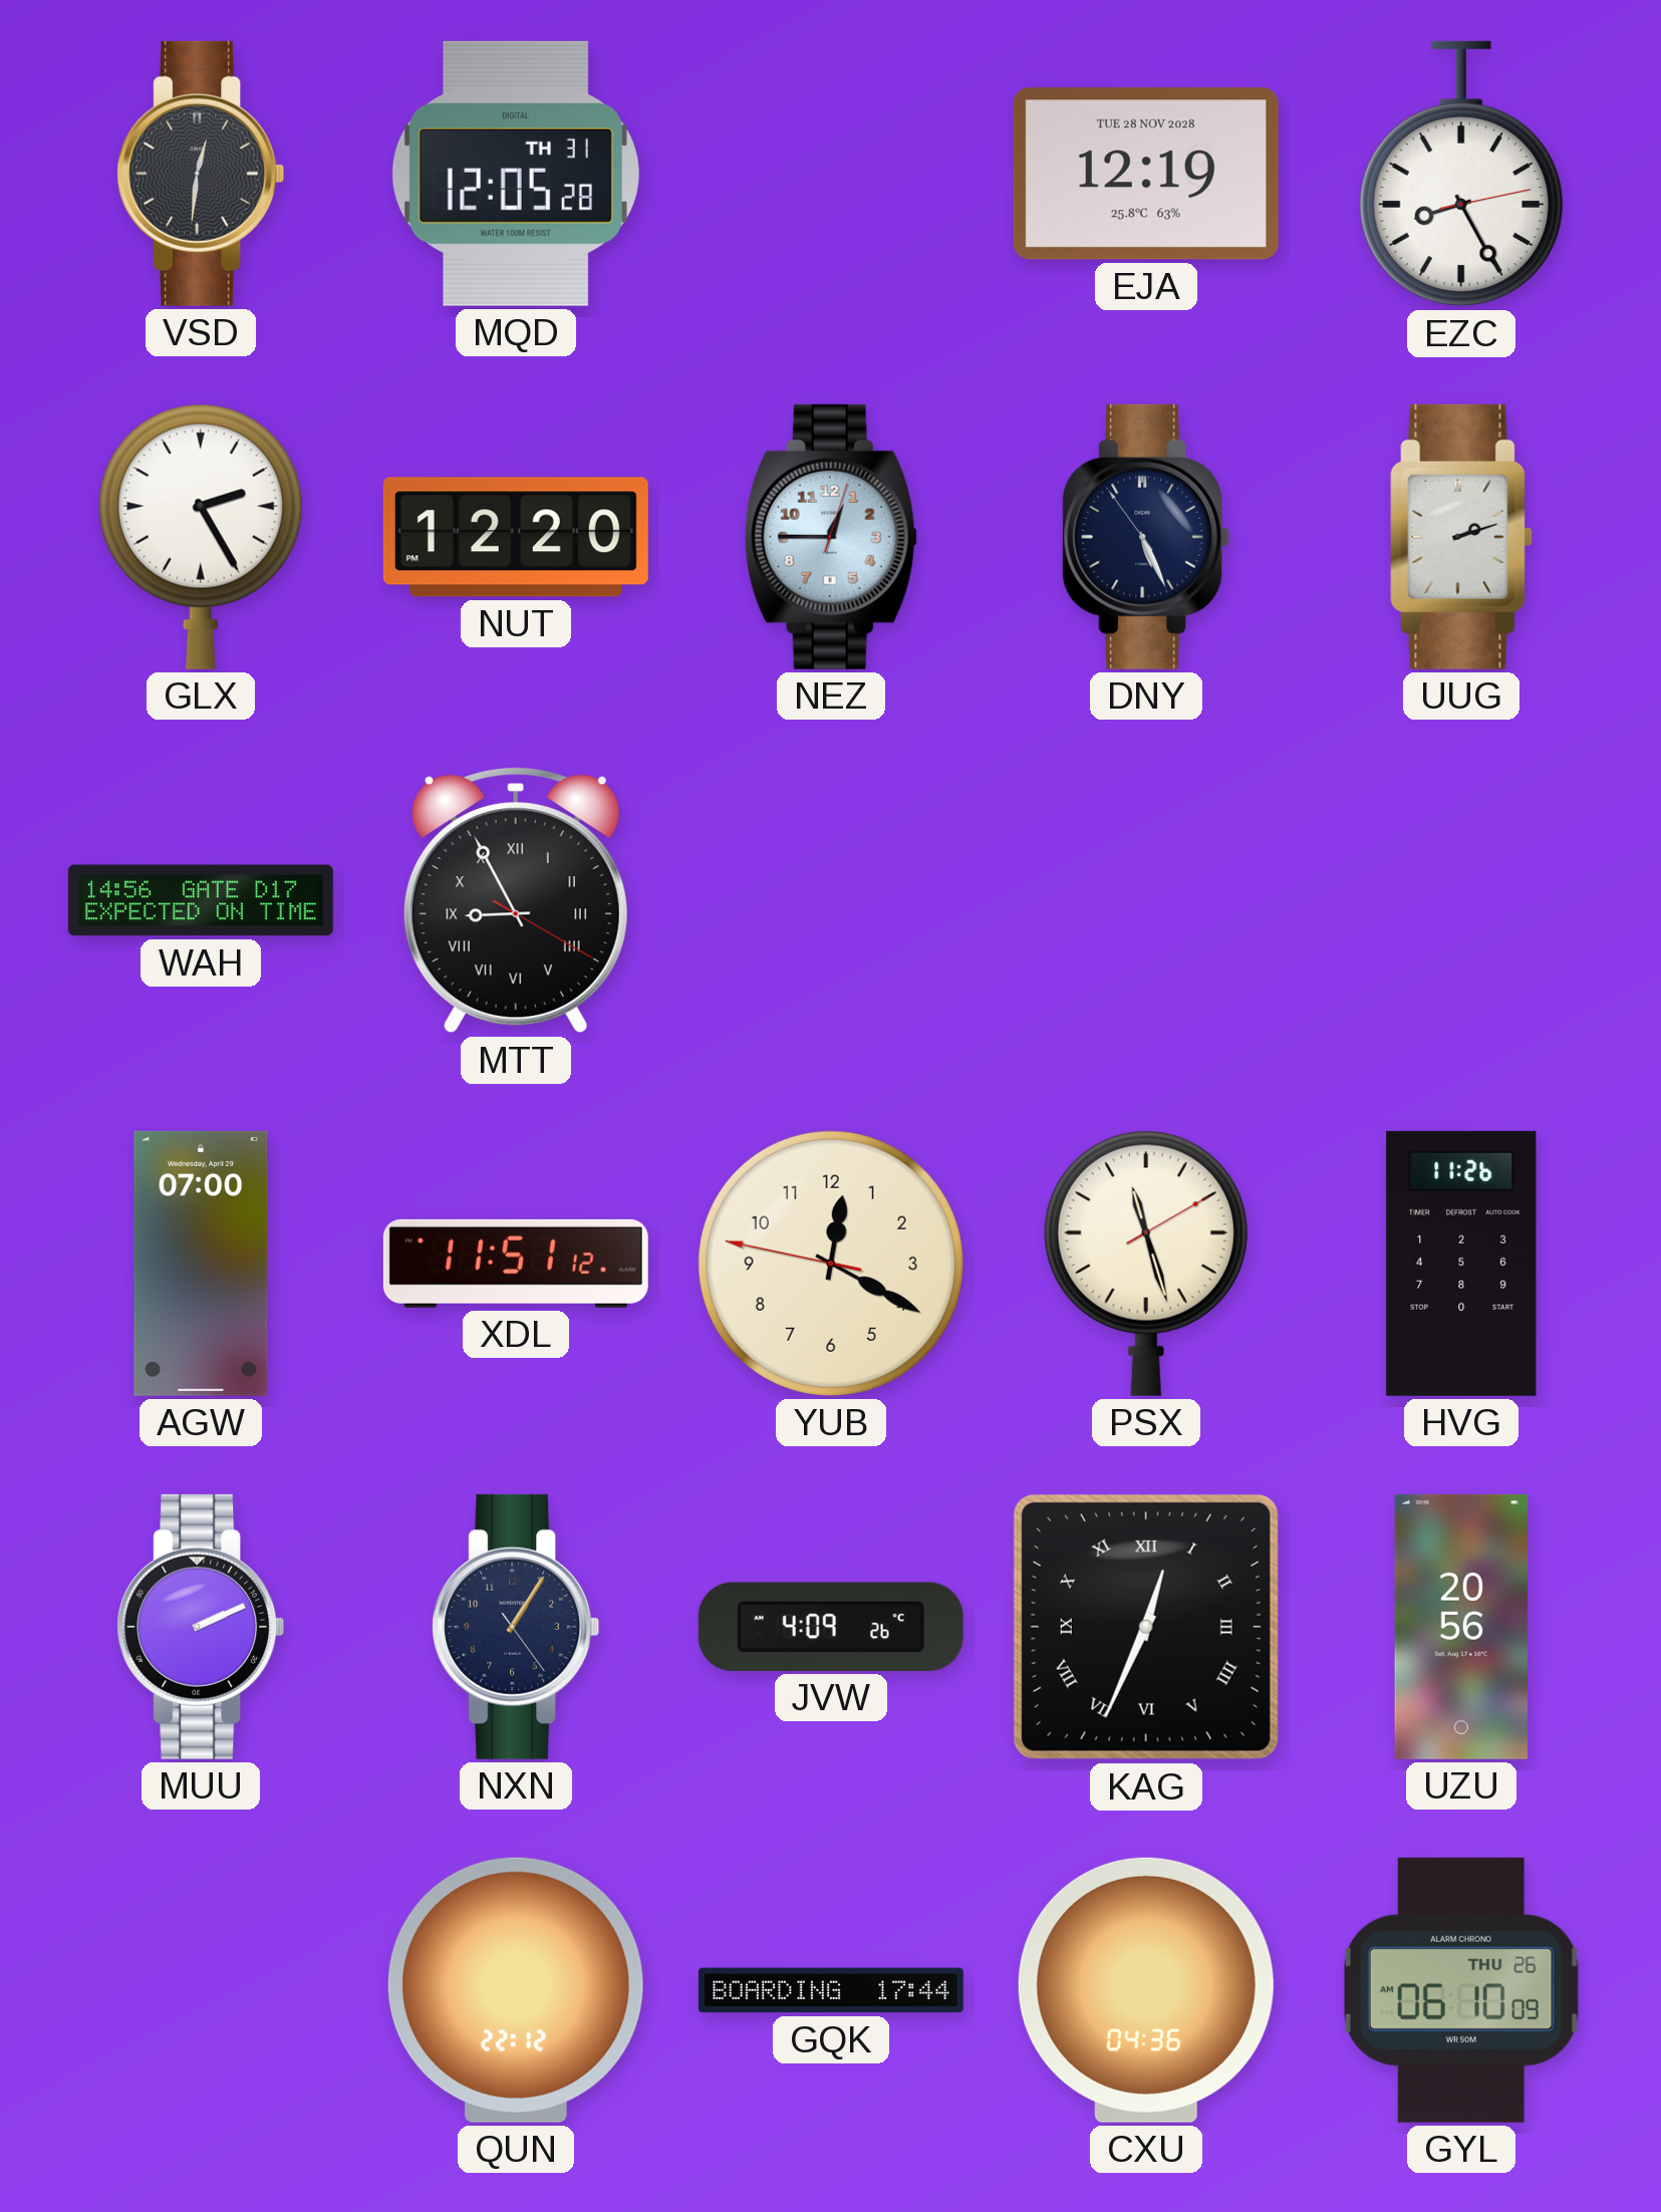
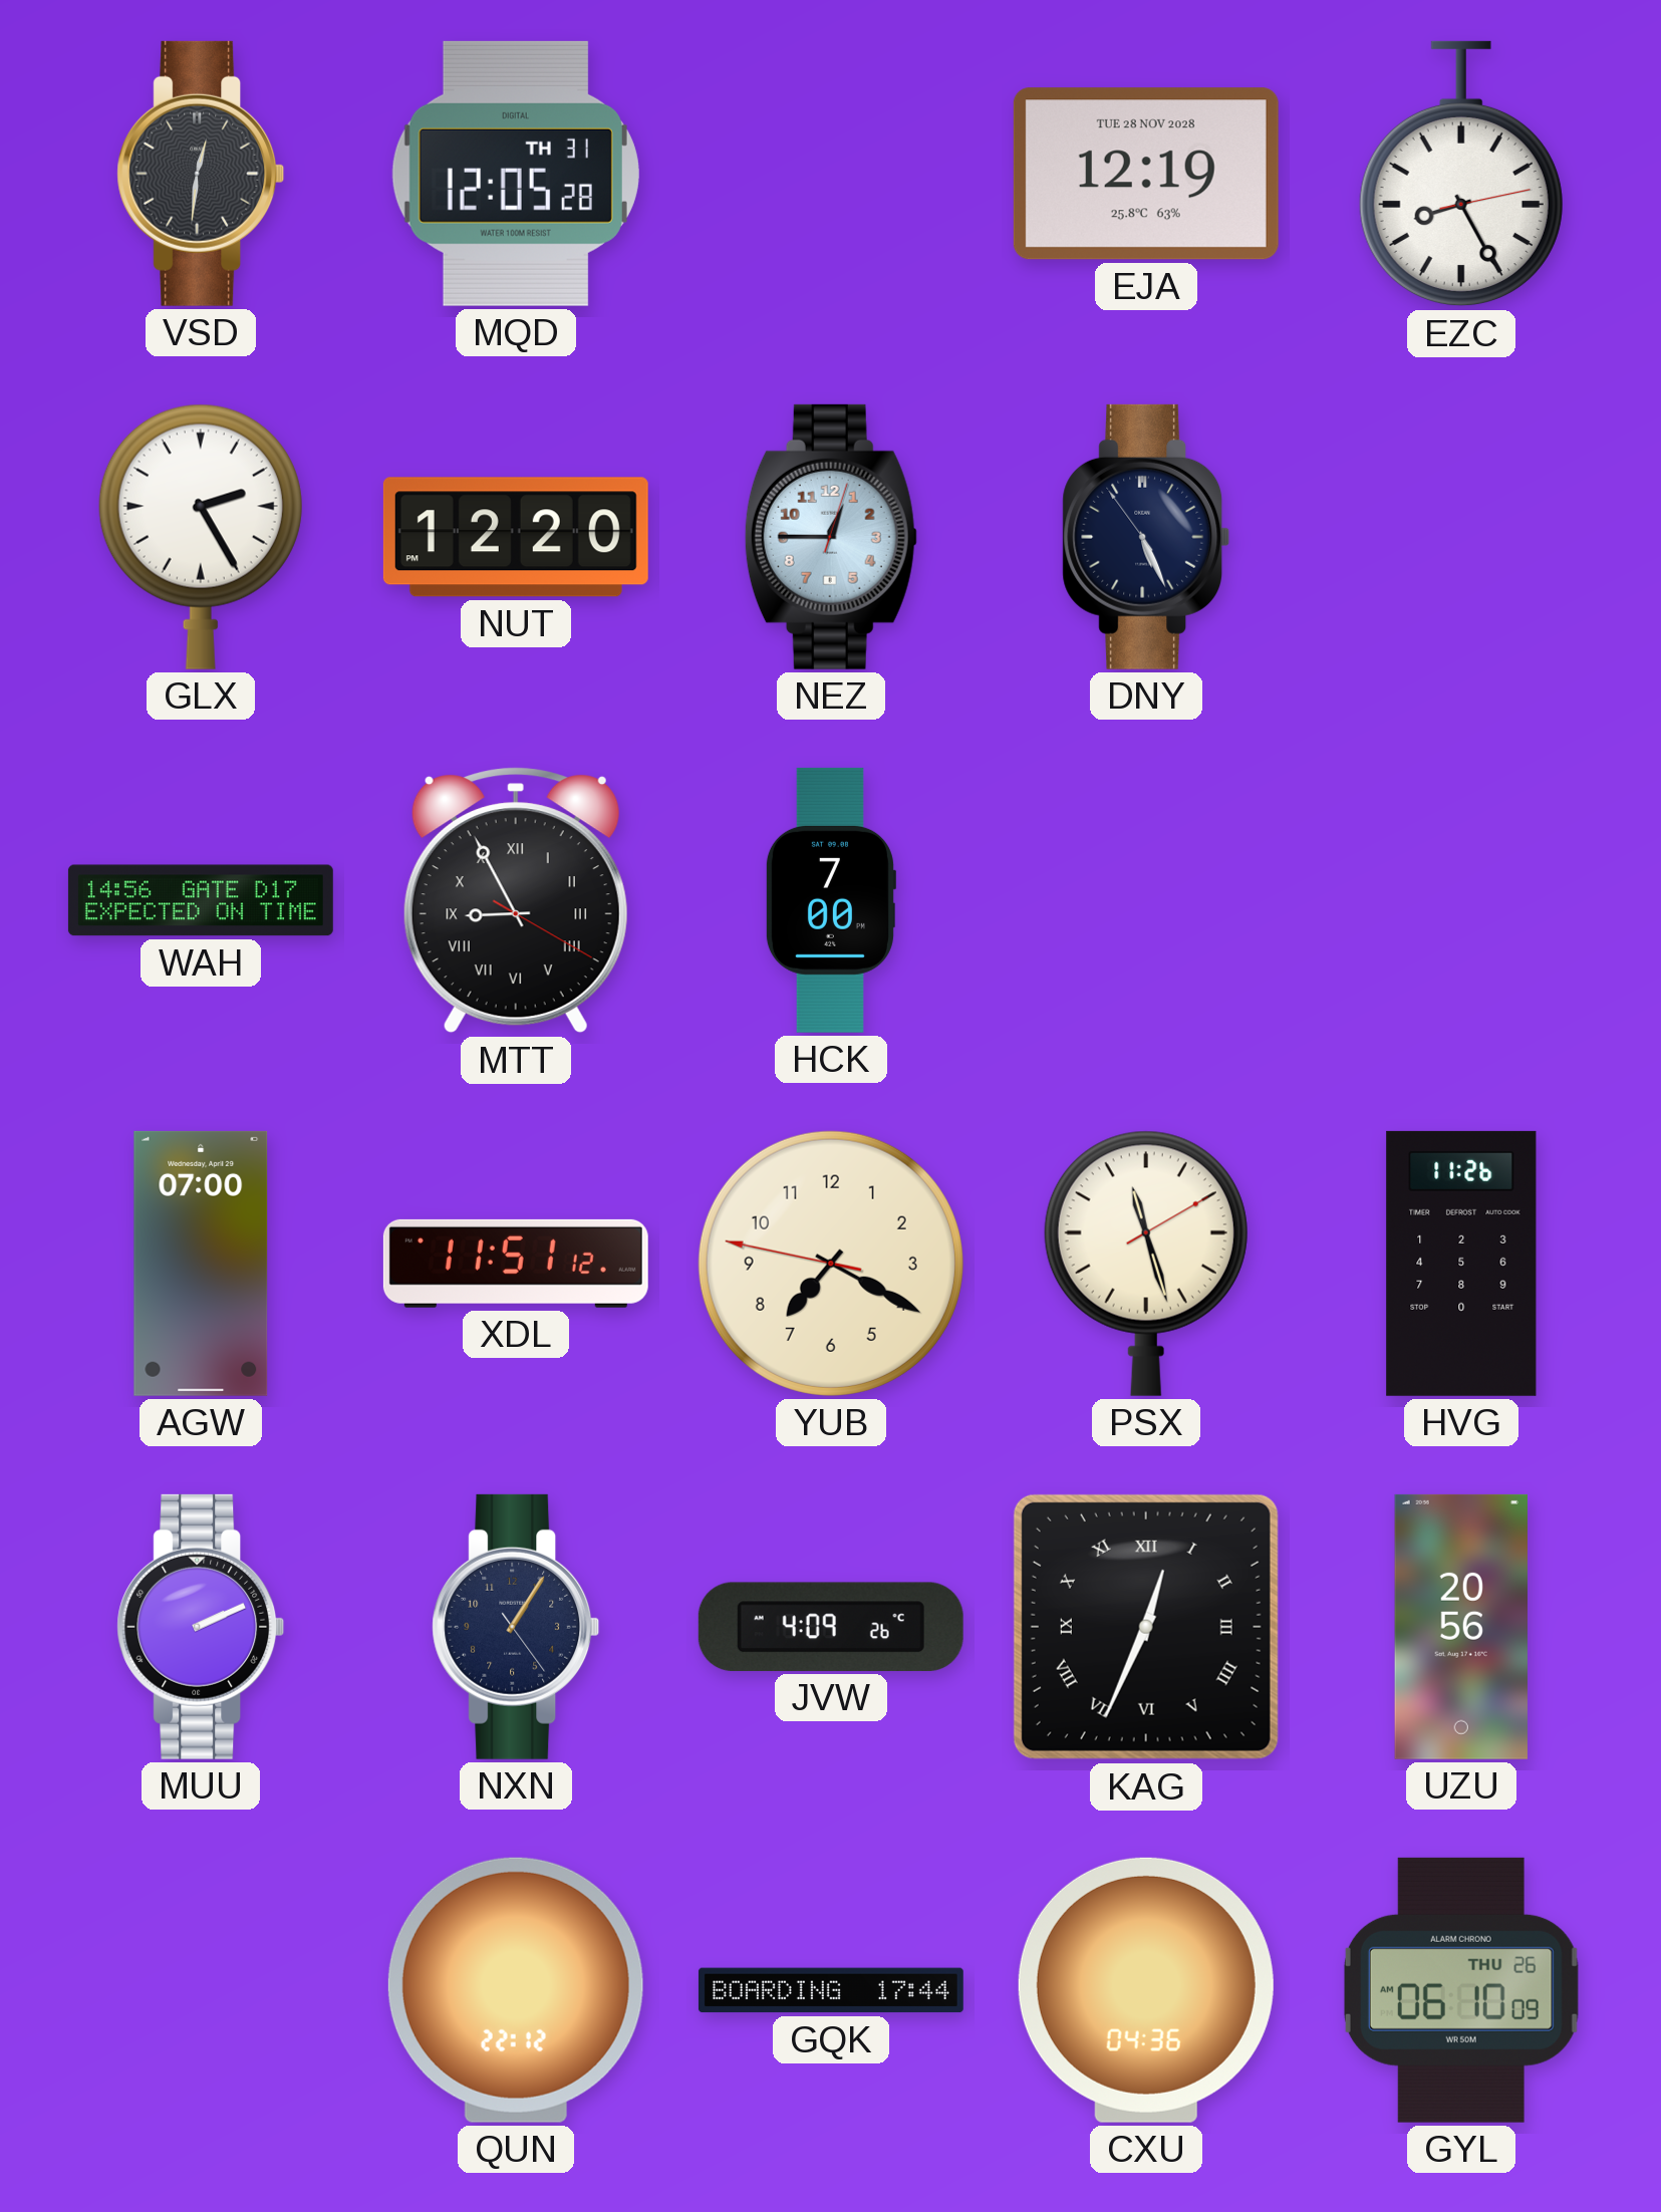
UUG: 2:12 -> none
HCK: none -> 7:00
YUB: 12:19 -> 7:19
